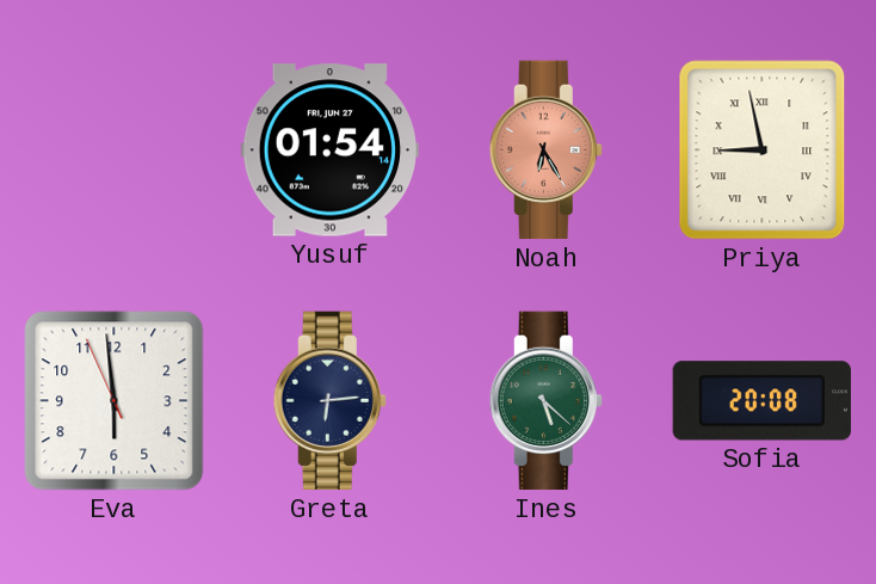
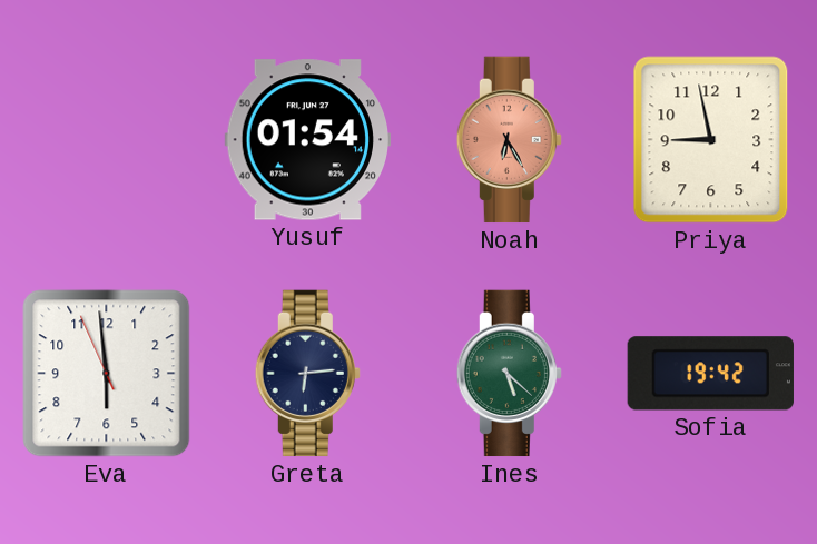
Priya numerals: Roman -> Arabic
Sofia: 20:08 -> 19:42
